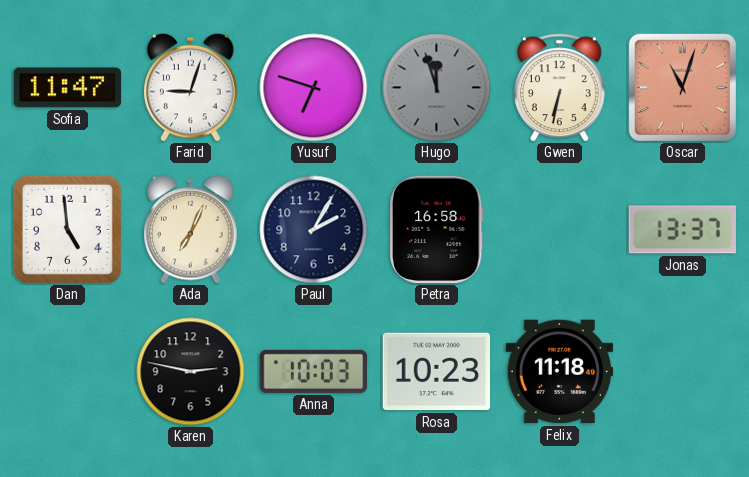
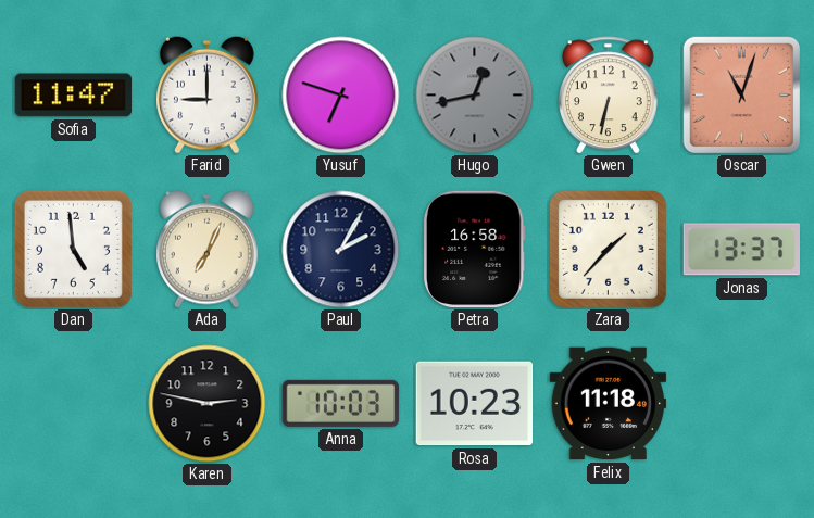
Farid: 9:03 -> 9:00
Hugo: 11:57 -> 12:43
Zara: none -> 1:37
